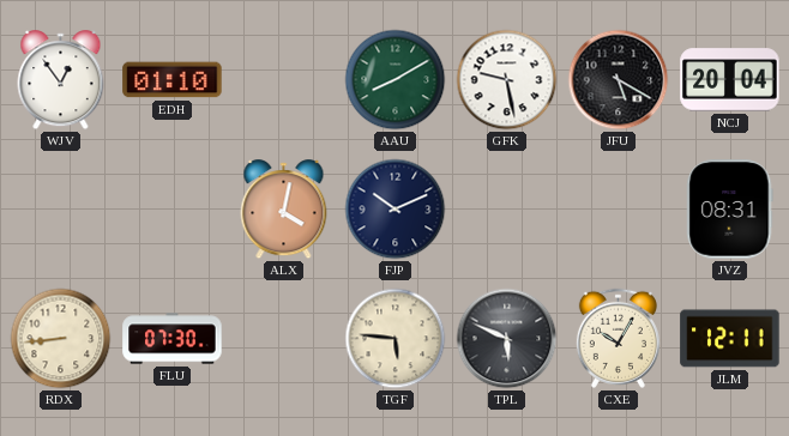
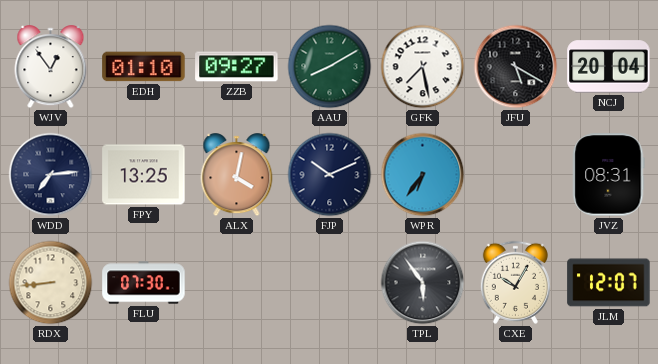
ZZB: none -> 09:27
GFK: 9:28 -> 7:28
WDD: none -> 7:14
FPY: none -> 13:25
WPR: none -> 6:36
TGF: 5:46 -> none
TPL: 5:49 -> 5:54
JLM: 12:11 -> 12:07
